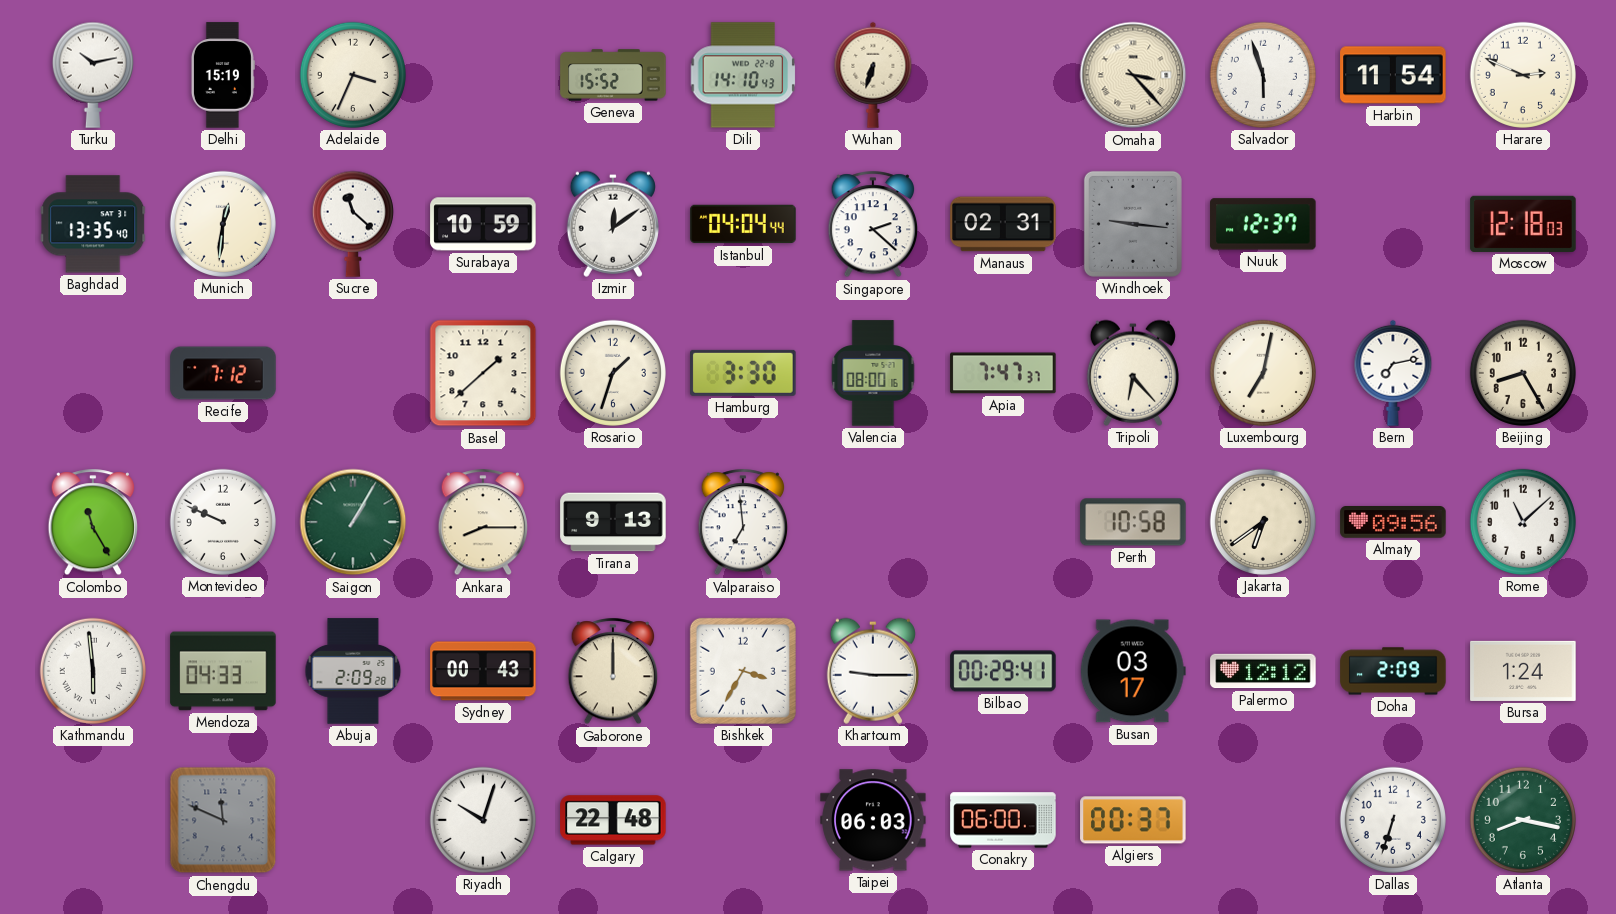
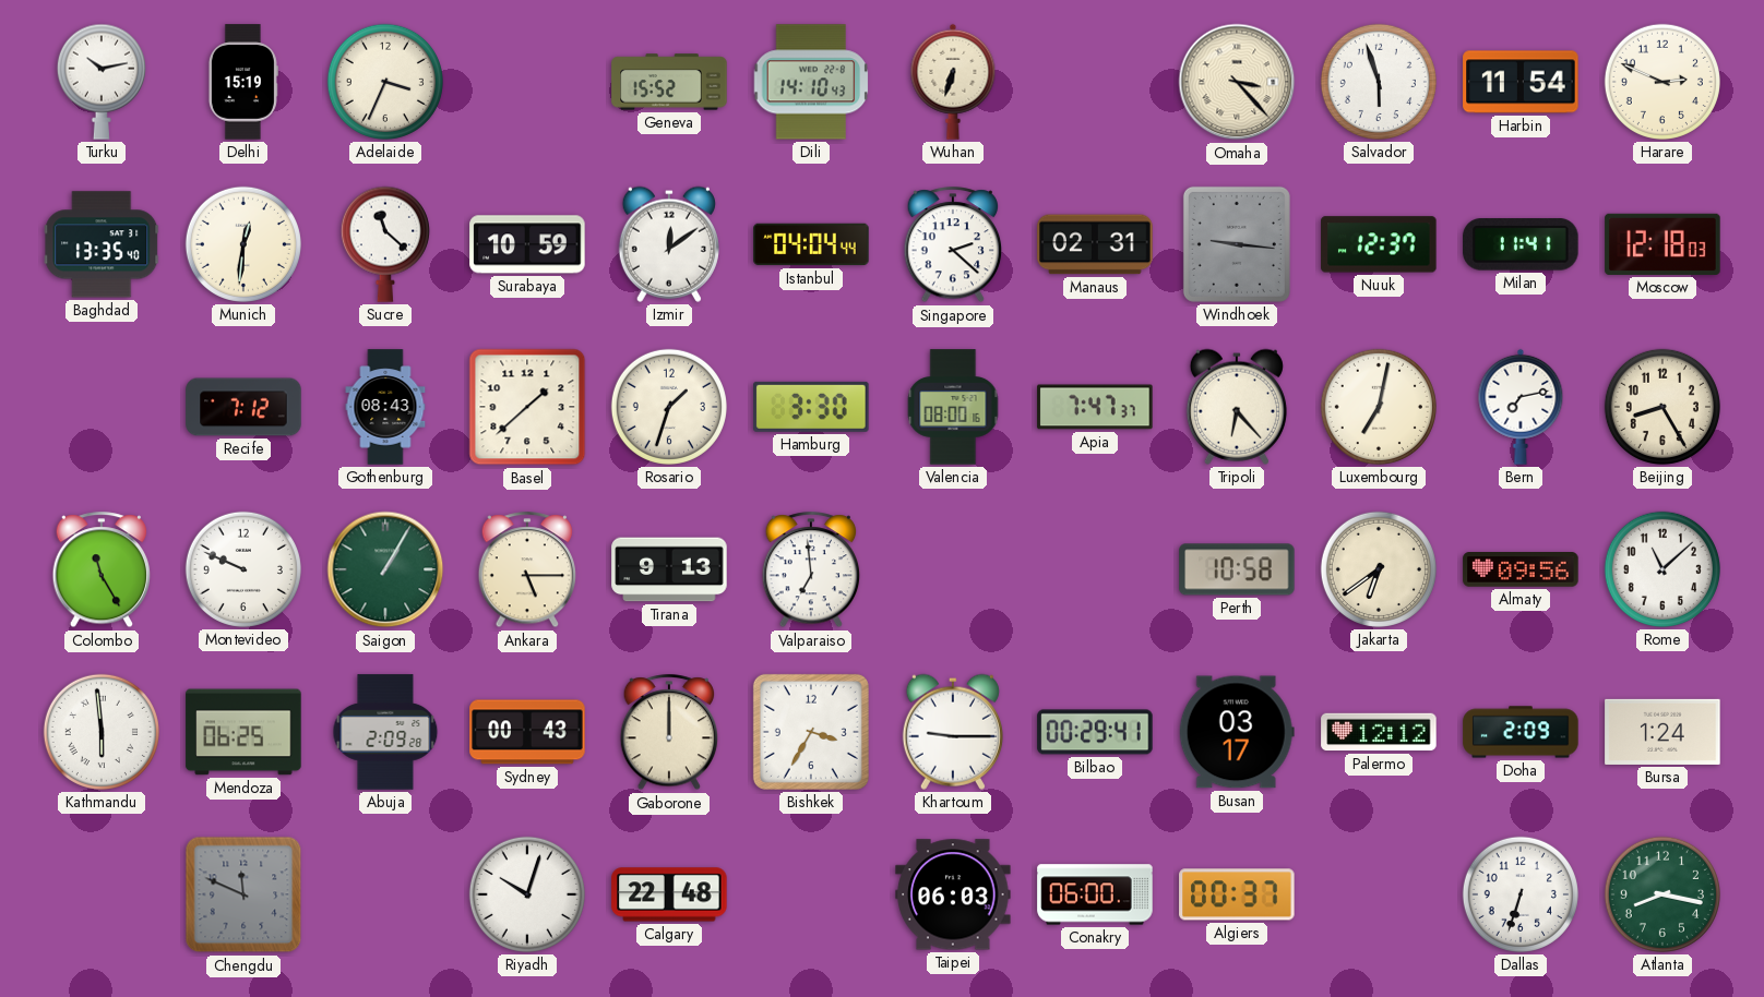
Milan: none -> 11:41
Gothenburg: none -> 08:43
Ankara: 8:15 -> 5:15
Mendoza: 04:33 -> 06:25
